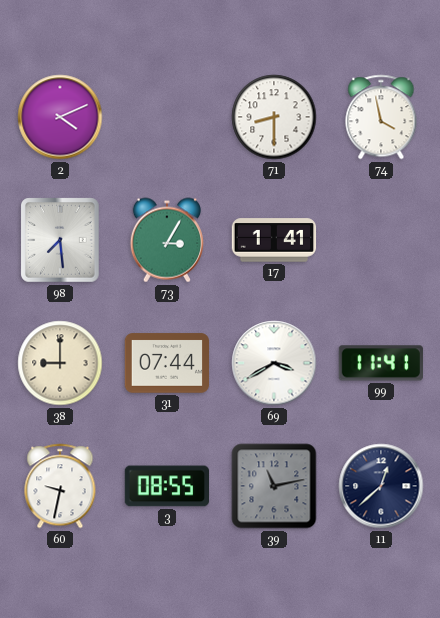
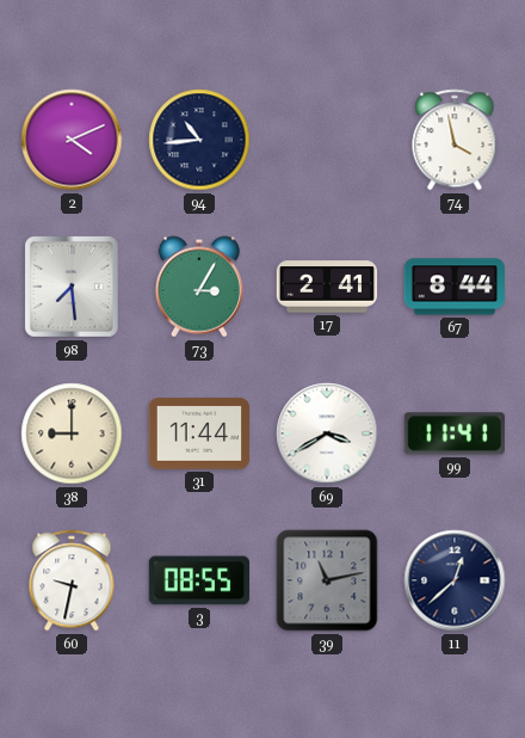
94: none -> 10:44
71: 8:30 -> none
17: 1:41 -> 2:41
67: none -> 8:44
31: 07:44 -> 11:44
